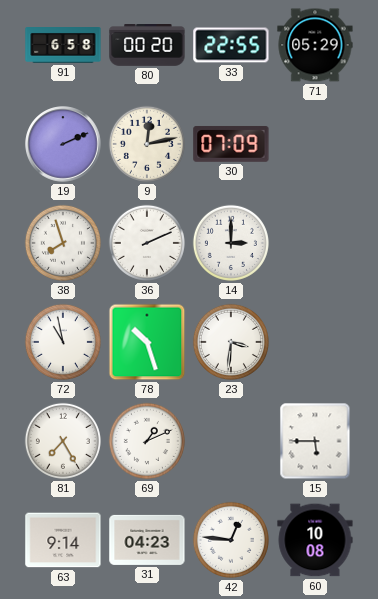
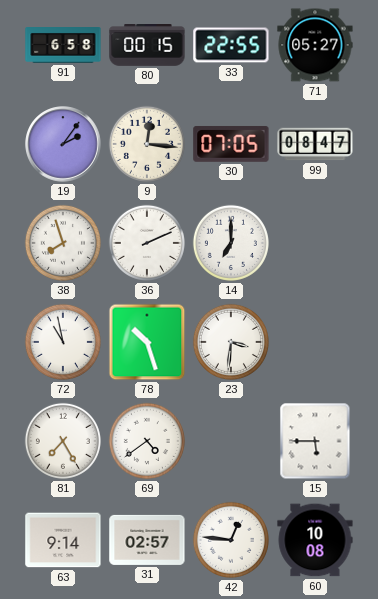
80: 00:20 -> 00:15
71: 05:29 -> 05:27
19: 2:11 -> 2:06
9: 12:13 -> 12:16
30: 07:09 -> 07:05
99: none -> 08:47
14: 3:00 -> 7:00
69: 1:11 -> 4:39
31: 04:23 -> 02:57
